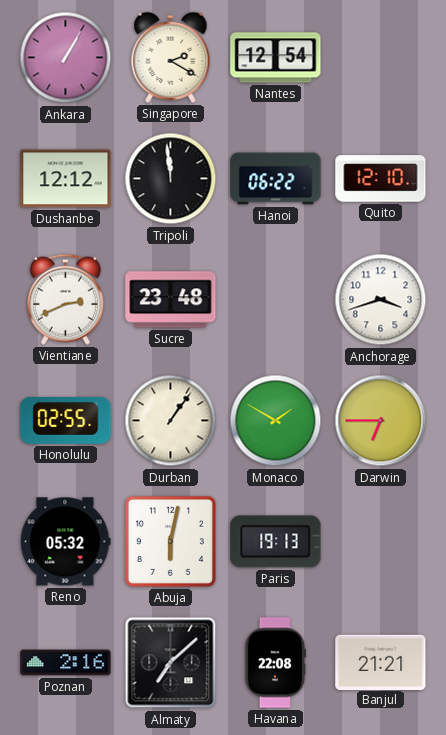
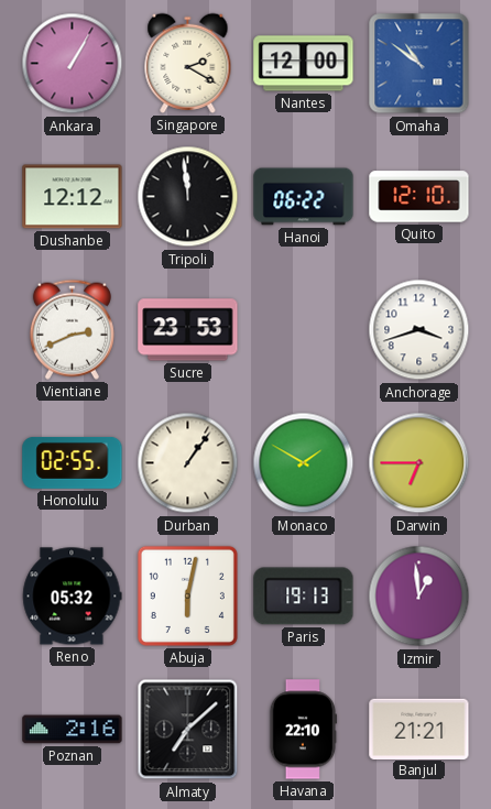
Nantes: 12:54 -> 12:00
Omaha: none -> 10:51
Sucre: 23:48 -> 23:53
Izmir: none -> 12:59
Havana: 22:08 -> 22:10
